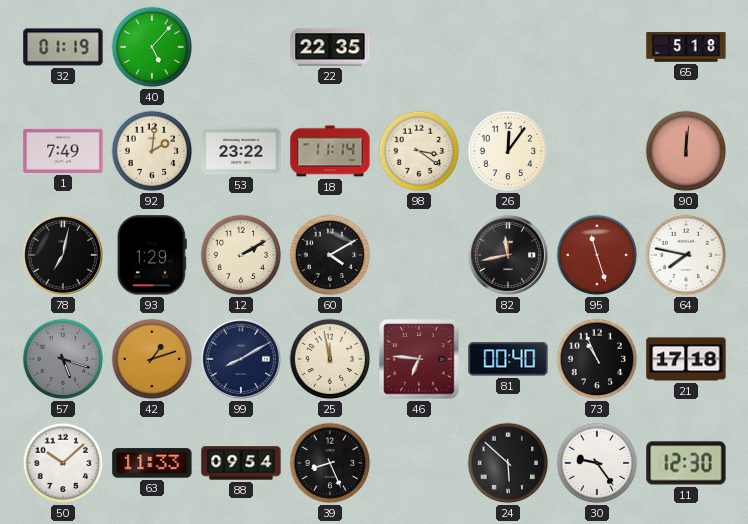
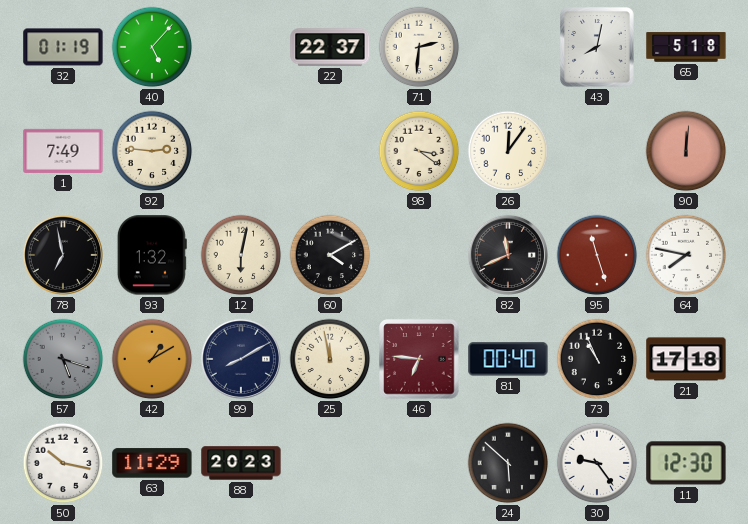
22: 22:35 -> 22:37
71: none -> 2:31
43: none -> 8:02
92: 2:01 -> 2:46
53: 23:22 -> none
18: 11:14 -> none
78: 7:02 -> 6:58
93: 1:29 -> 1:32
12: 2:10 -> 6:02
82: 11:43 -> 11:41
42: 1:12 -> 1:10
50: 10:08 -> 10:17
63: 11:33 -> 11:29
88: 09:54 -> 20:23
39: 8:26 -> none
